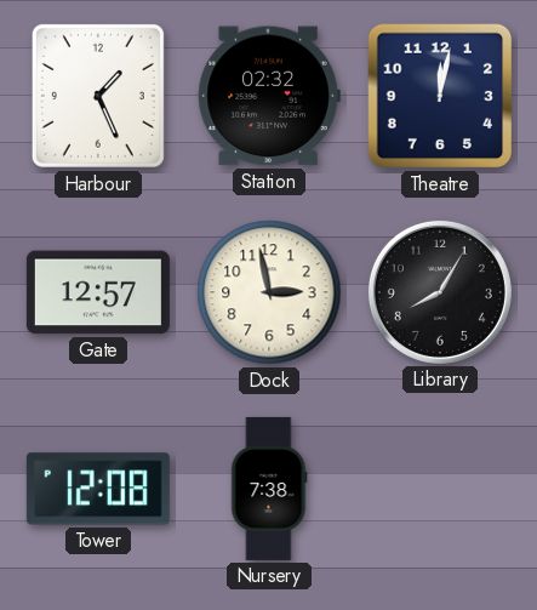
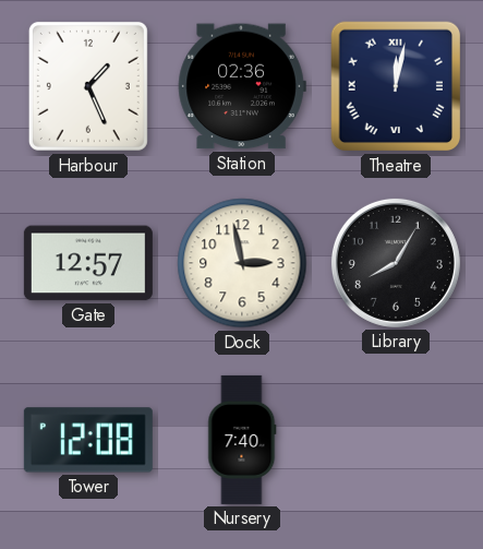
Station: 02:32 -> 02:36
Theatre numerals: Arabic -> Roman
Nursery: 7:38 -> 7:40
